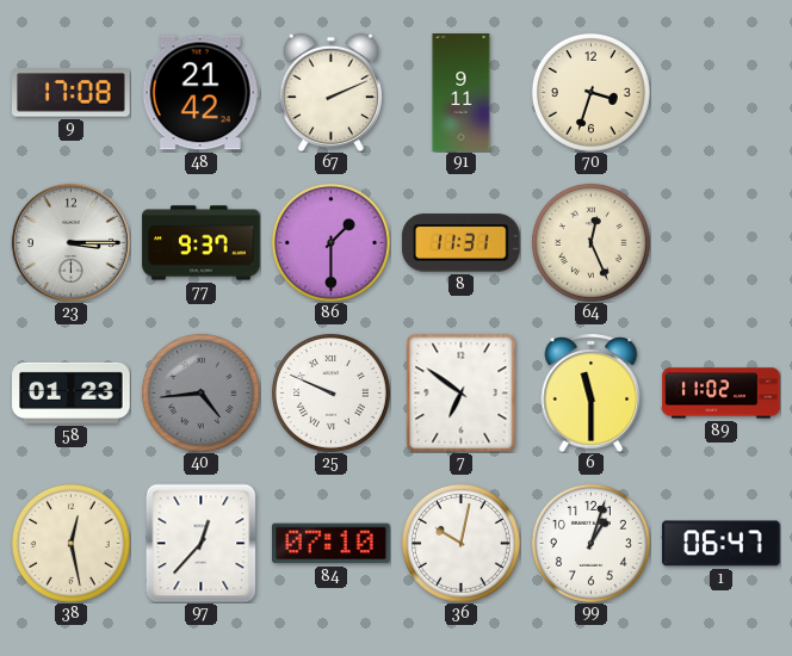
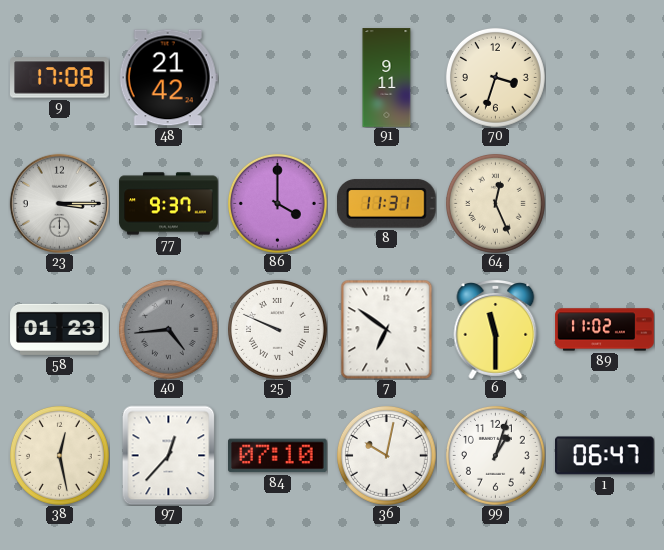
67: 2:11 -> none
86: 1:30 -> 4:00
